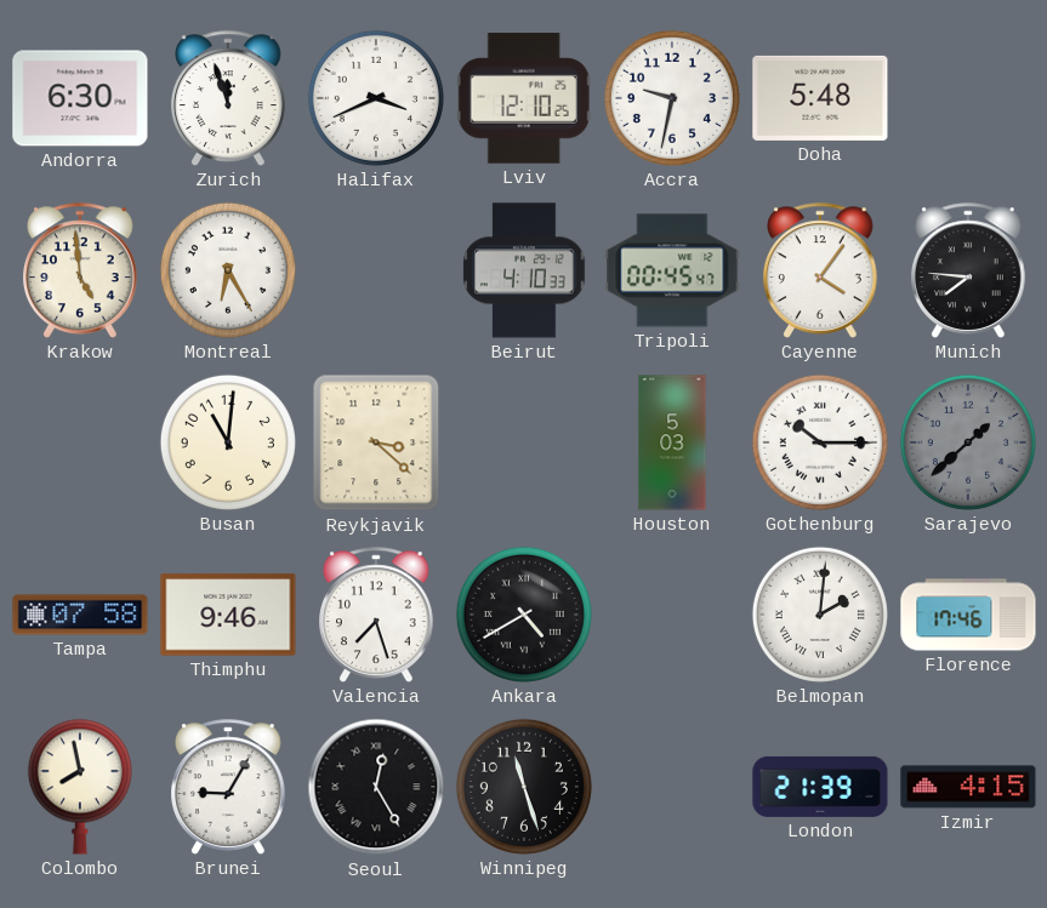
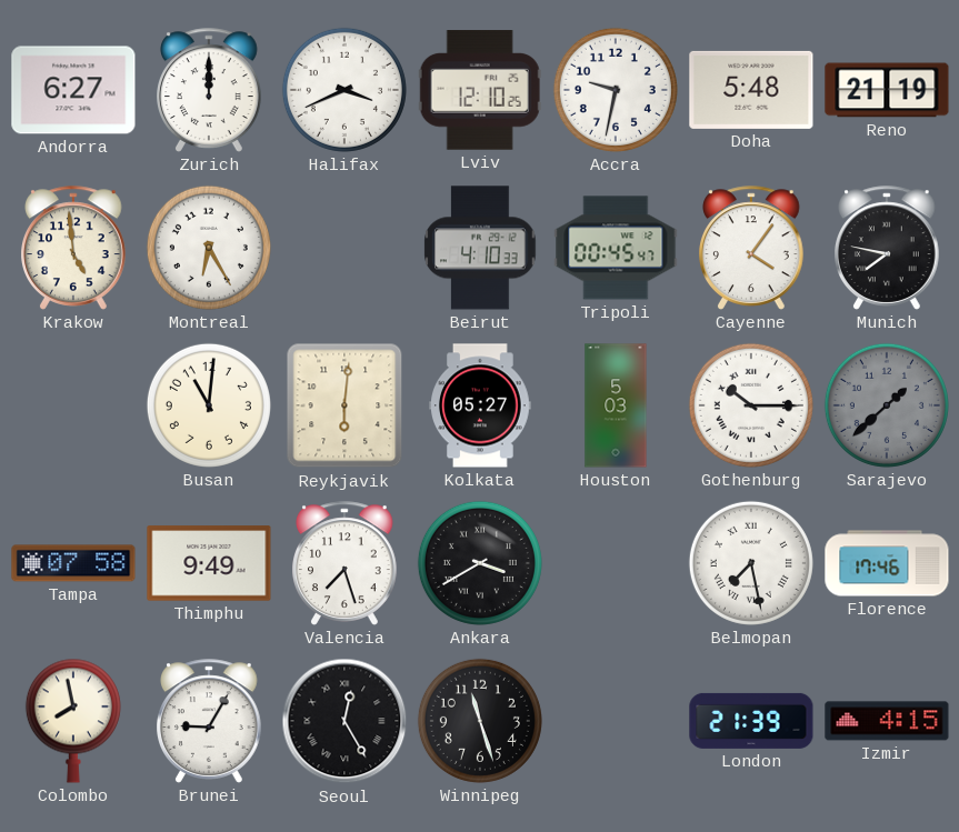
Andorra: 6:30 -> 6:27
Zurich: 11:57 -> 12:00
Reno: none -> 21:19
Munich: 7:46 -> 7:47
Reykjavik: 3:22 -> 6:01
Kolkata: none -> 05:27
Thimphu: 9:46 -> 9:49
Ankara: 4:40 -> 3:40
Belmopan: 2:01 -> 7:28
